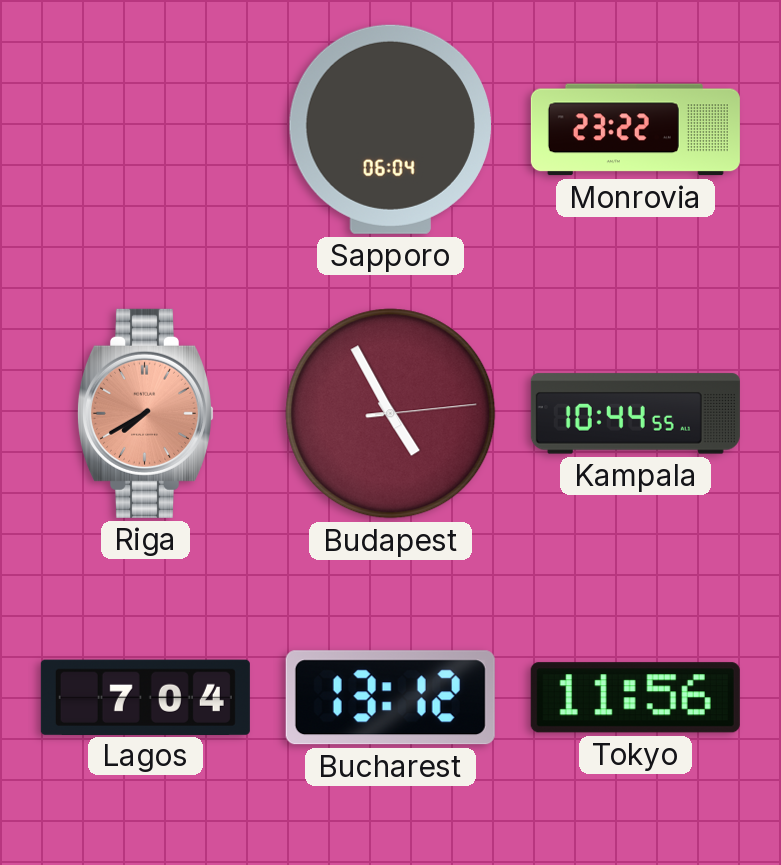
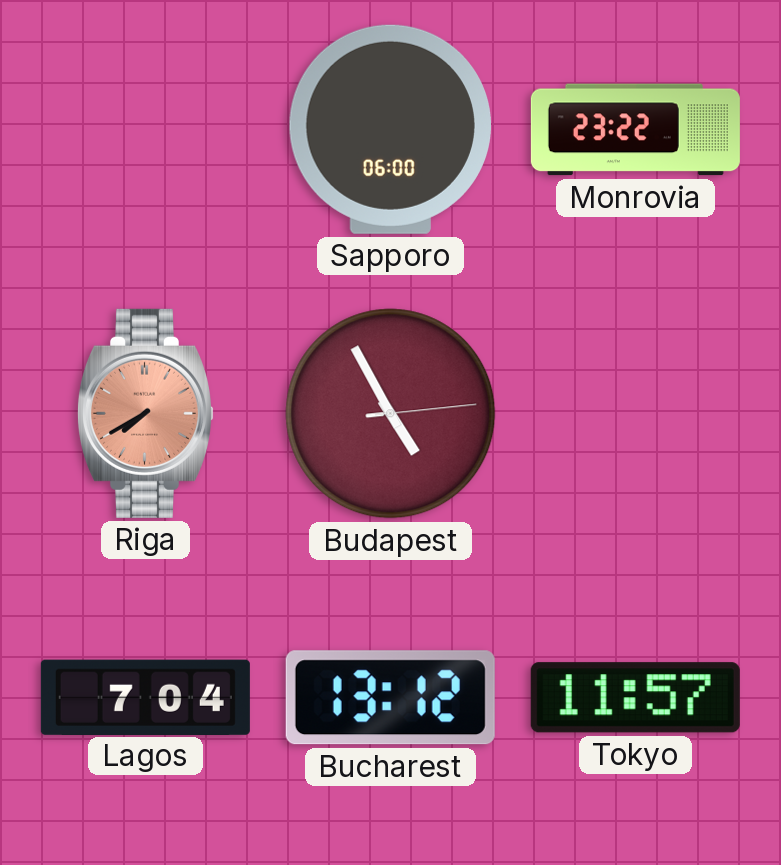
Sapporo: 06:04 -> 06:00
Kampala: 10:44 -> none
Tokyo: 11:56 -> 11:57
